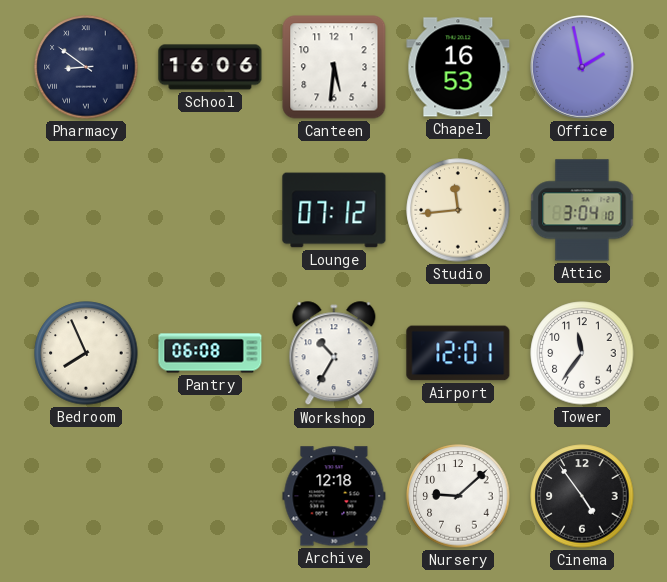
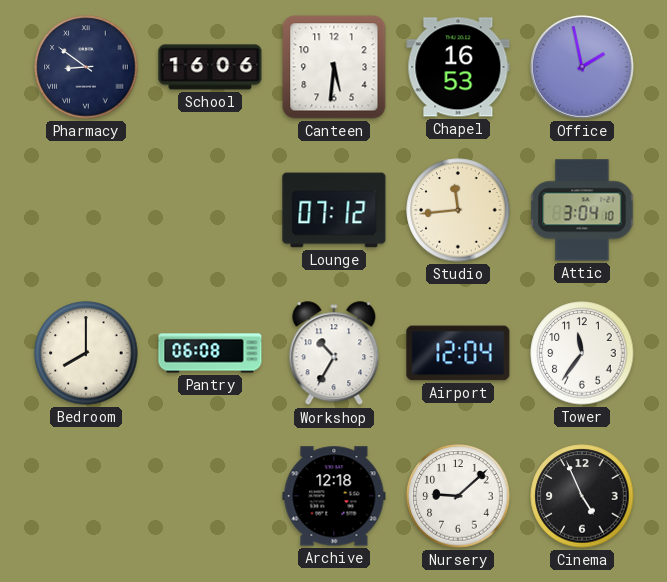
Bedroom: 7:56 -> 8:00
Airport: 12:01 -> 12:04
Cinema: 4:54 -> 4:56
